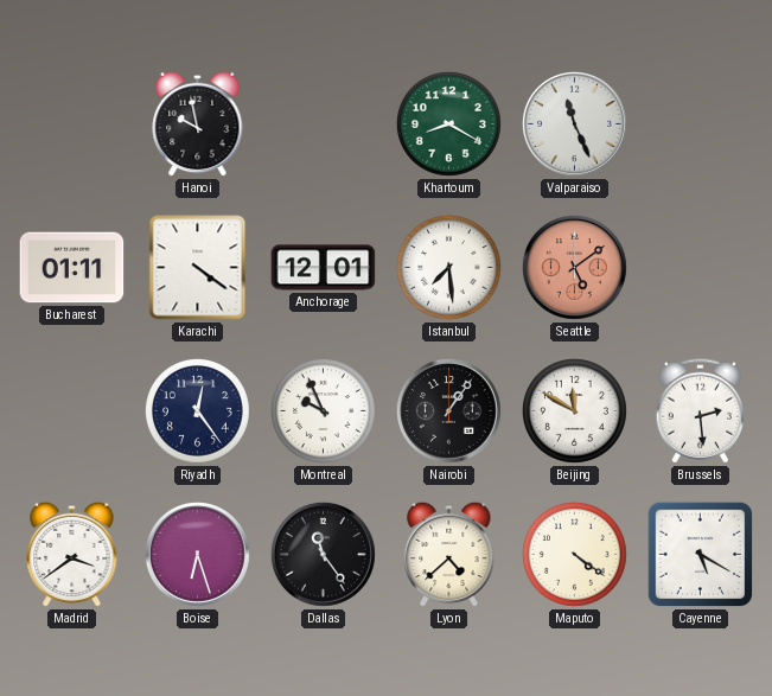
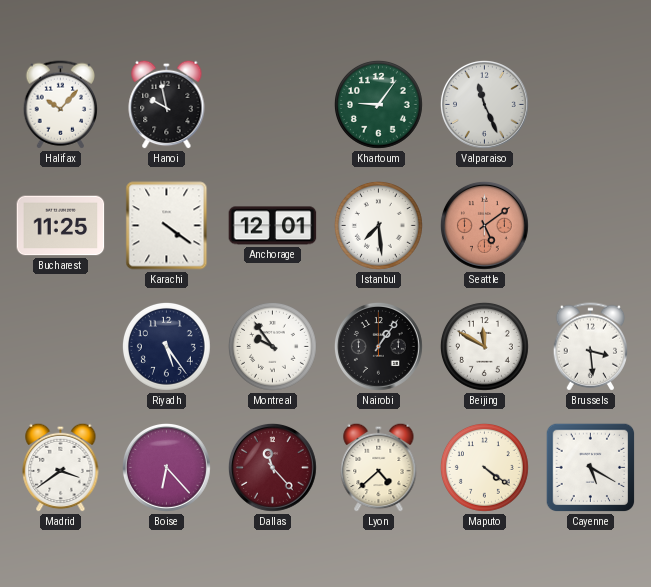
Halifax: none -> 10:07
Khartoum: 8:20 -> 9:06
Bucharest: 01:11 -> 11:25
Riyadh: 12:24 -> 5:24
Montreal: 9:56 -> 9:54
Brussels: 2:29 -> 3:29
Boise: 6:27 -> 6:23
Dallas: 11:24 -> 11:23
Dallas dial: black -> burgundy
